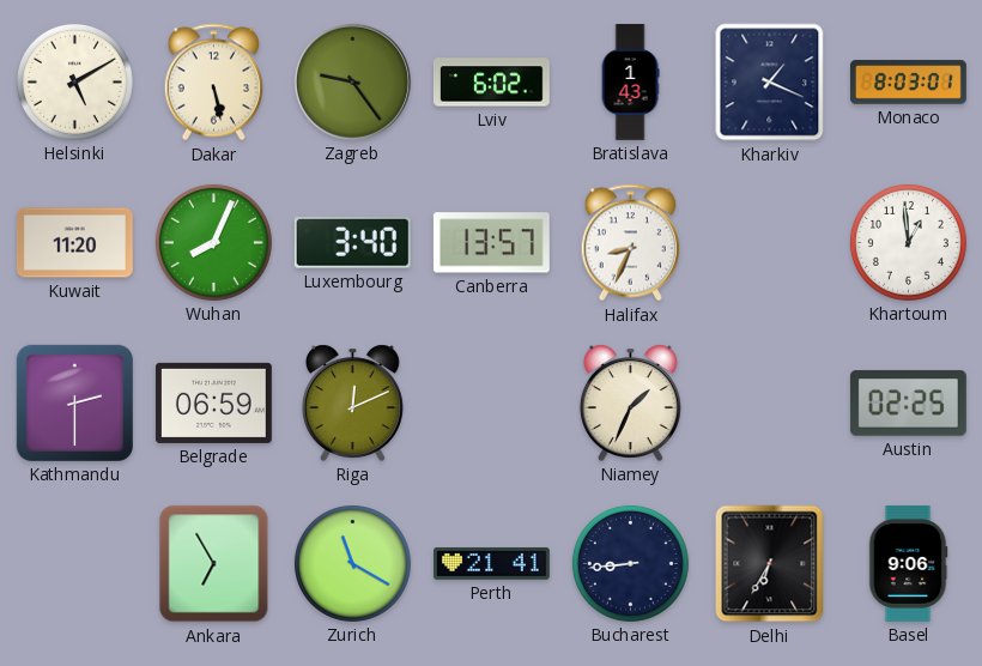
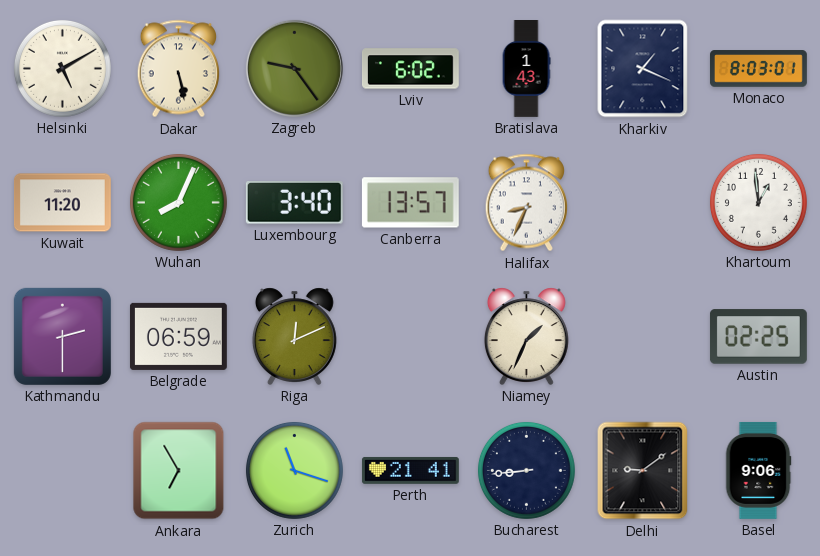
Zurich: 11:20 -> 11:18
Delhi: 6:35 -> 9:09
